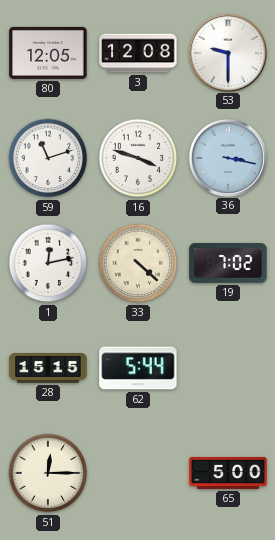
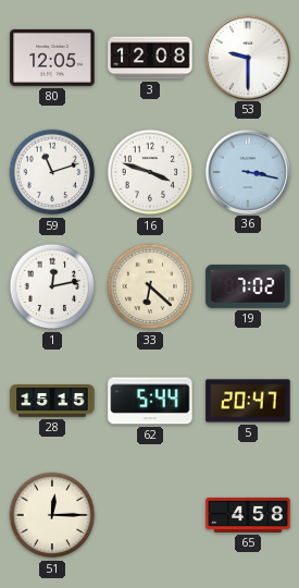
33: 4:22 -> 6:22
5: none -> 20:47
65: 5:00 -> 4:58
